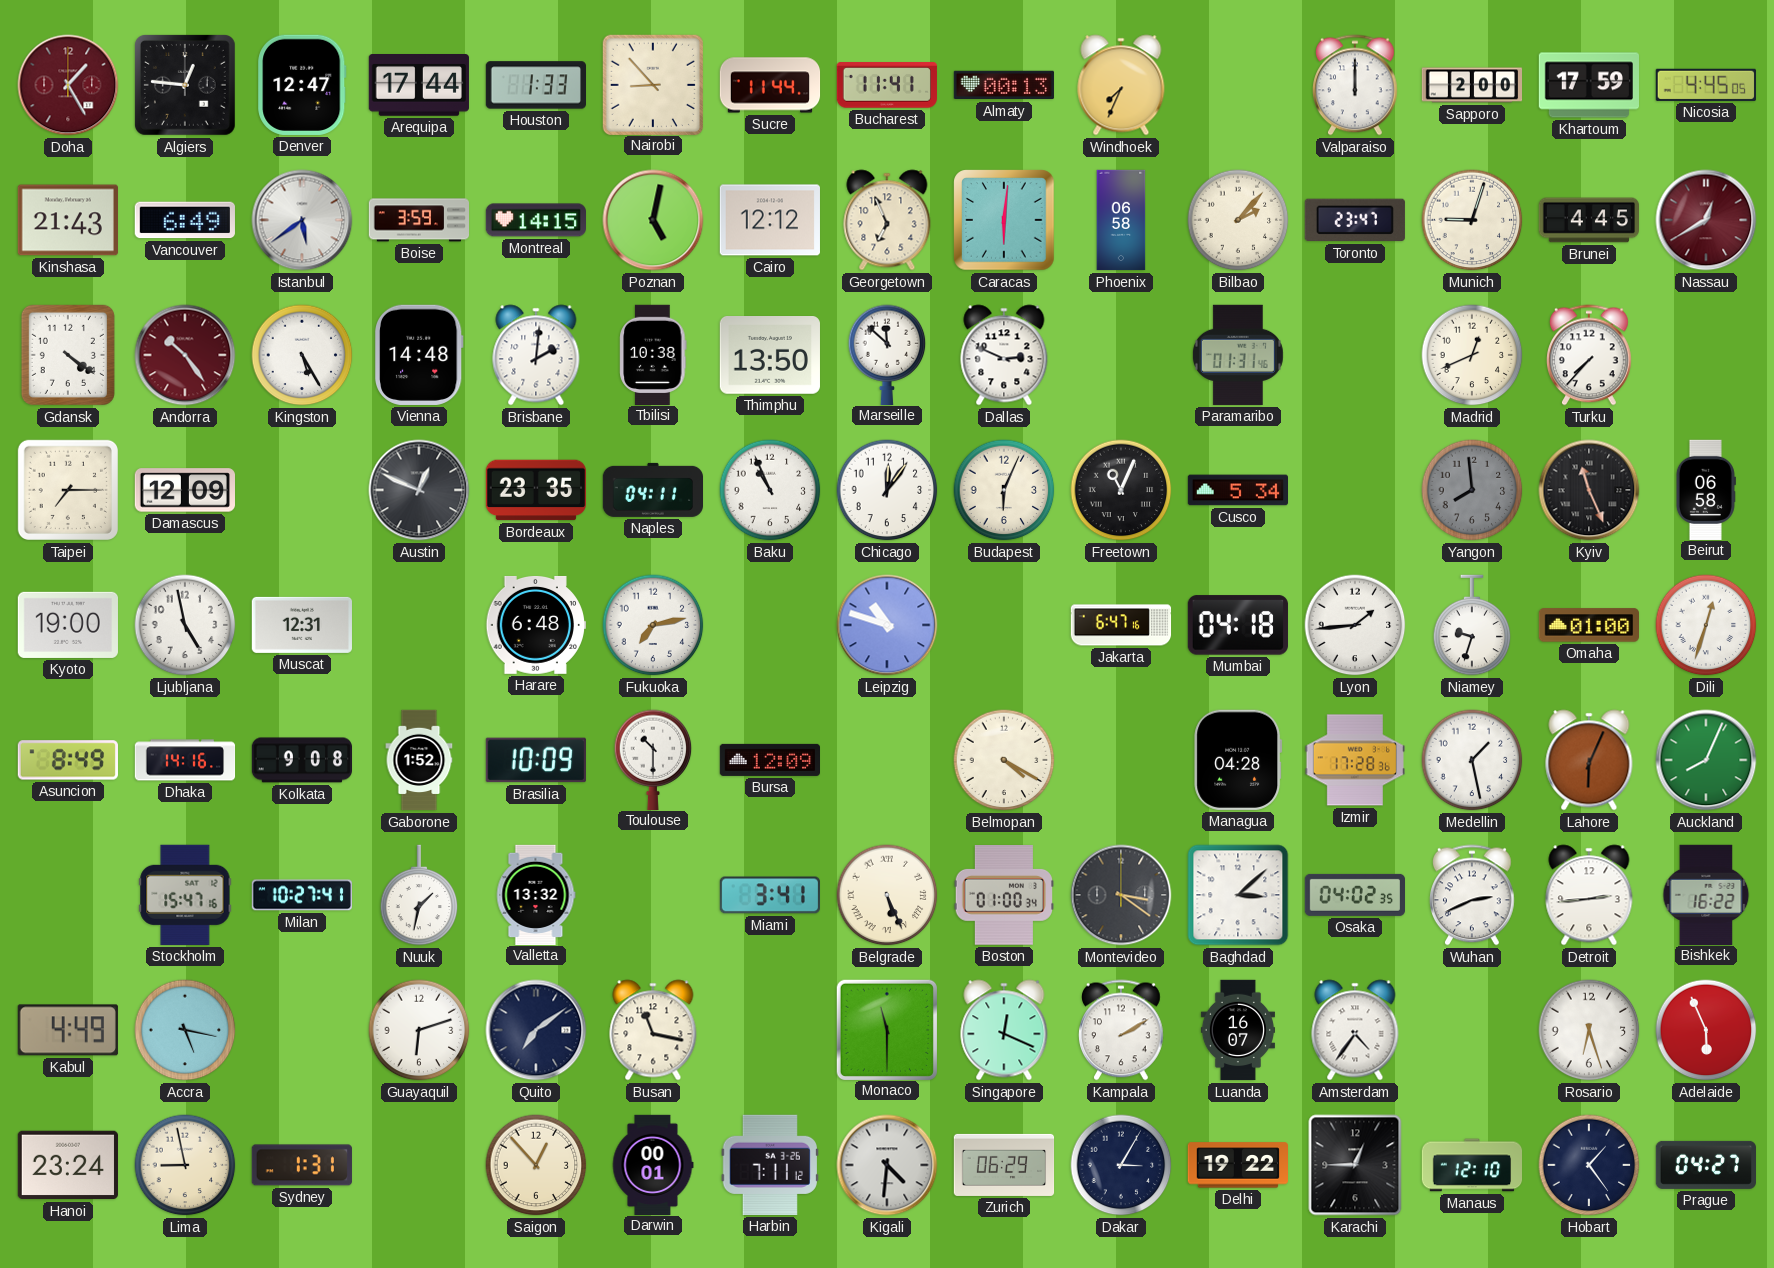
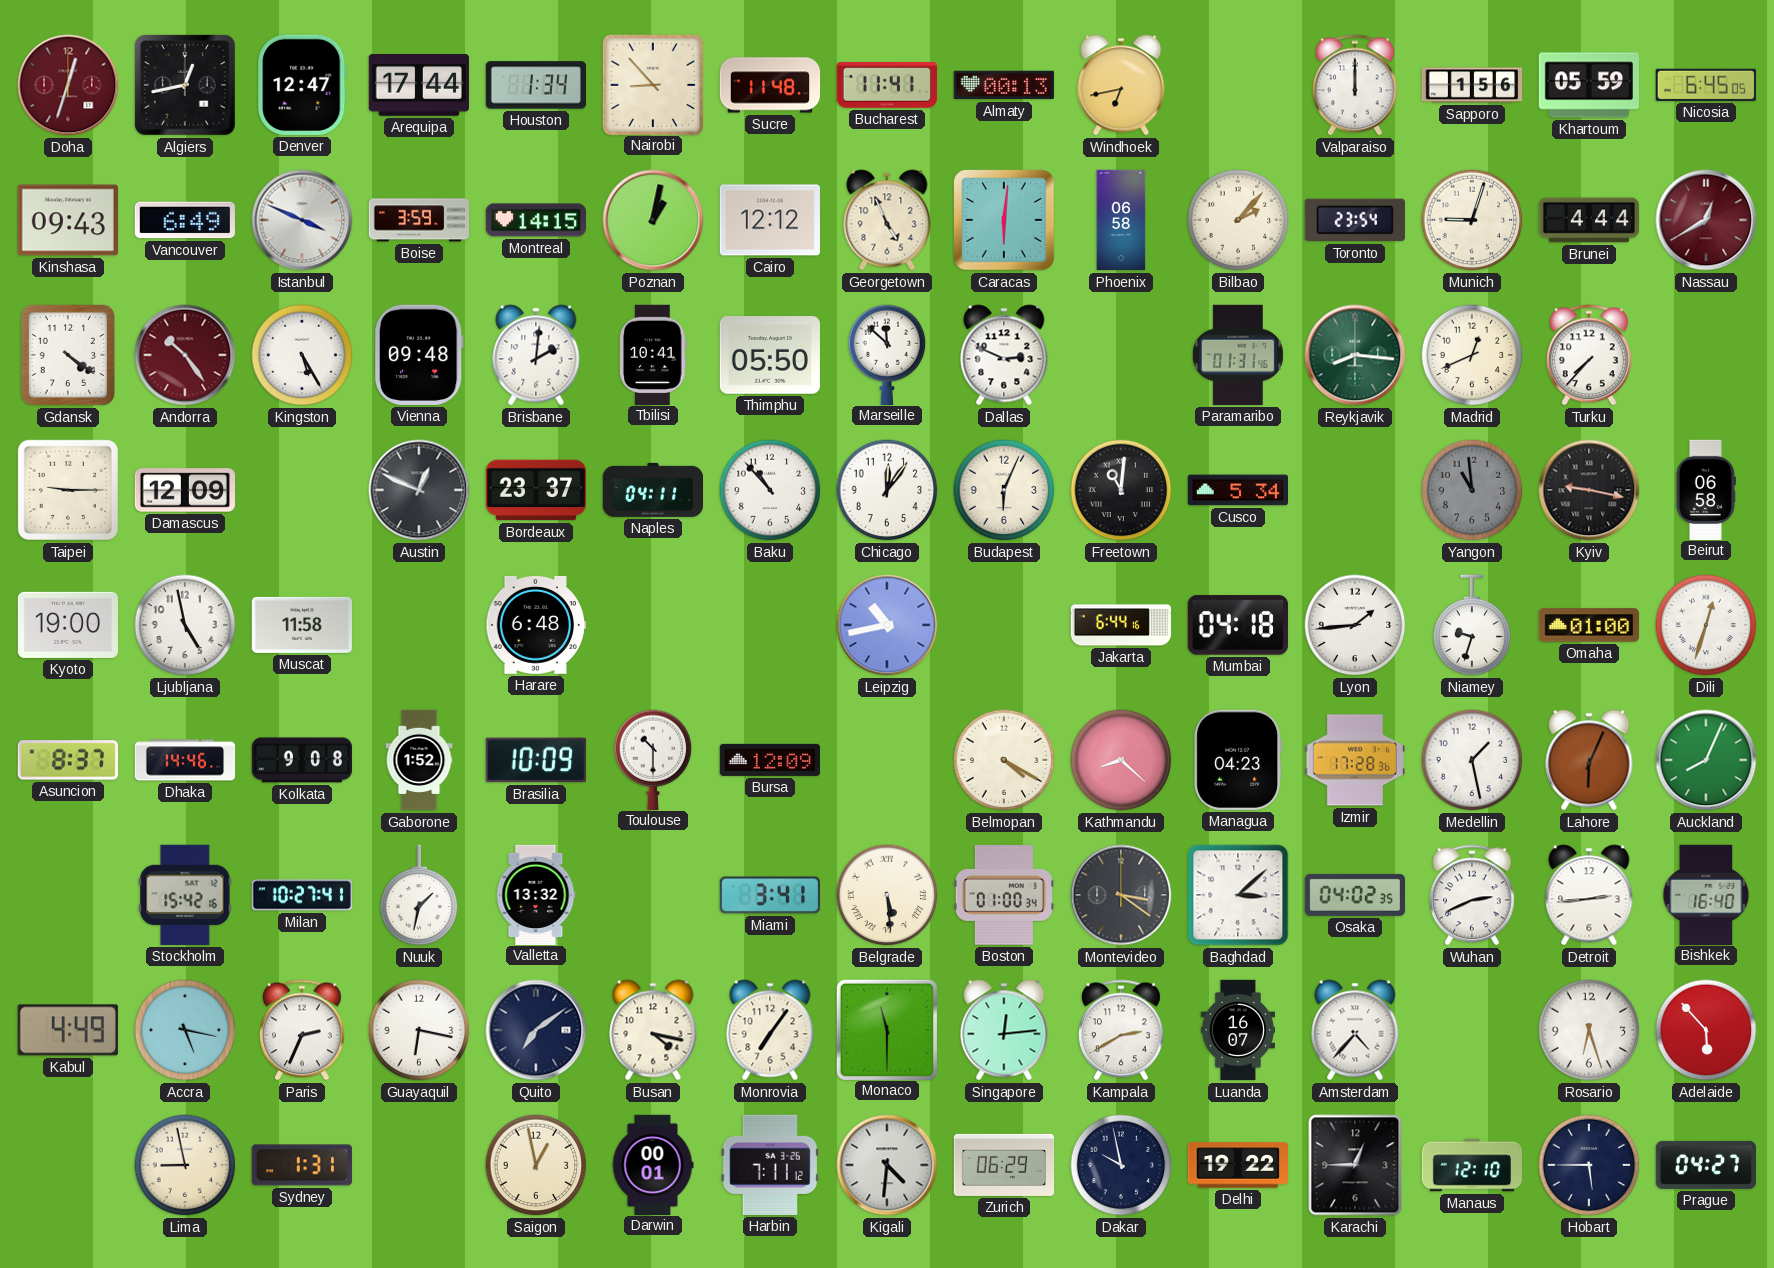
Doha: 1:25 -> 12:33
Algiers: 12:46 -> 12:43
Houston: 1:33 -> 1:34
Sucre: 11:44 -> 11:48
Windhoek: 7:34 -> 6:43
Sapporo: 2:00 -> 1:56
Khartoum: 17:59 -> 05:59
Nicosia: 4:45 -> 6:45
Kinshasa: 21:43 -> 09:43
Istanbul: 5:39 -> 3:49
Poznan: 5:02 -> 1:02
Georgetown: 6:56 -> 4:56
Toronto: 23:47 -> 23:54
Brunei: 4:45 -> 4:44
Vienna: 14:48 -> 09:48
Tbilisi: 10:38 -> 10:41
Thimphu: 13:50 -> 05:50
Reykjavik: none -> 8:16
Taipei: 7:15 -> 9:15
Bordeaux: 23:35 -> 23:37
Baku: 10:56 -> 10:53
Freetown: 11:04 -> 11:01
Yangon: 7:59 -> 10:59
Kyiv: 11:26 -> 9:17
Muscat: 12:31 -> 11:58
Fukuoka: 7:13 -> none
Leipzig: 10:48 -> 10:43
Jakarta: 6:47 -> 6:44
Asuncion: 8:49 -> 8:37
Dhaka: 14:16 -> 14:46
Kathmandu: none -> 8:22
Managua: 04:28 -> 04:23
Stockholm: 15:47 -> 15:42
Belgrade: 5:26 -> 5:29
Bishkek: 16:22 -> 16:40
Paris: none -> 2:34
Guayaquil: 6:12 -> 6:17
Busan: 11:17 -> 4:17
Monrovia: none -> 7:06
Singapore: 12:19 -> 12:14
Kampala: 2:10 -> 2:40
Amsterdam: 4:36 -> 4:37
Adelaide: 5:56 -> 5:53
Hanoi: 23:24 -> none
Saigon: 12:53 -> 12:58
Dakar: 3:05 -> 9:58
Hobart: 1:24 -> 5:45
